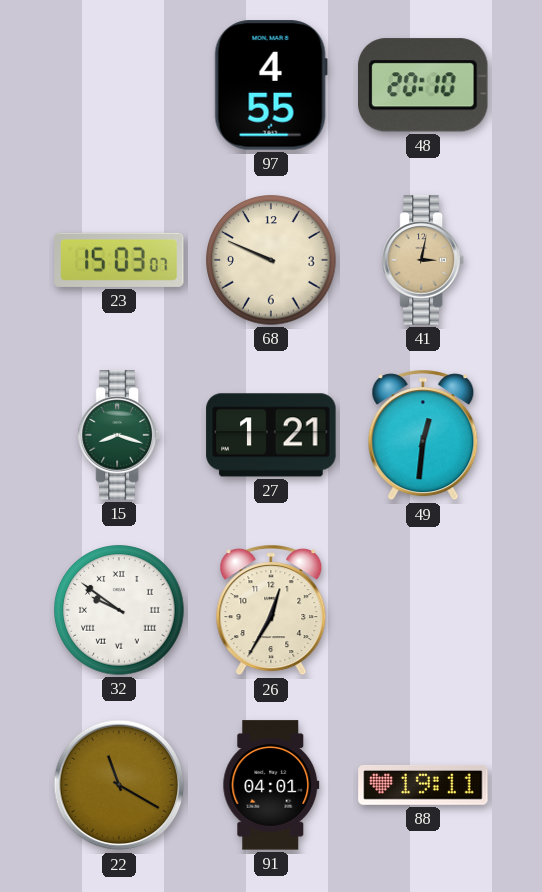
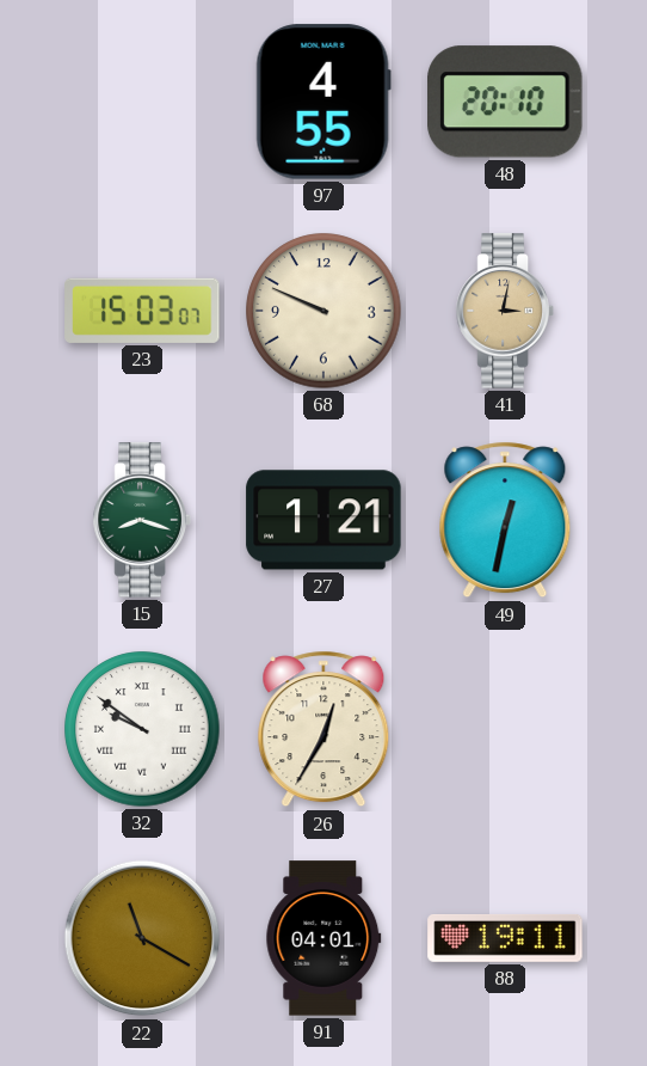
49: 12:31 -> 12:32
